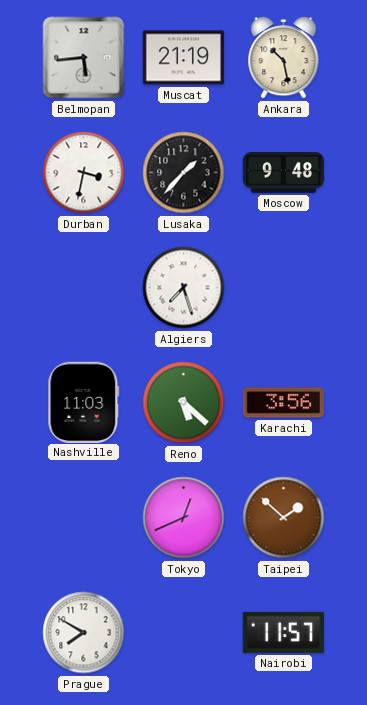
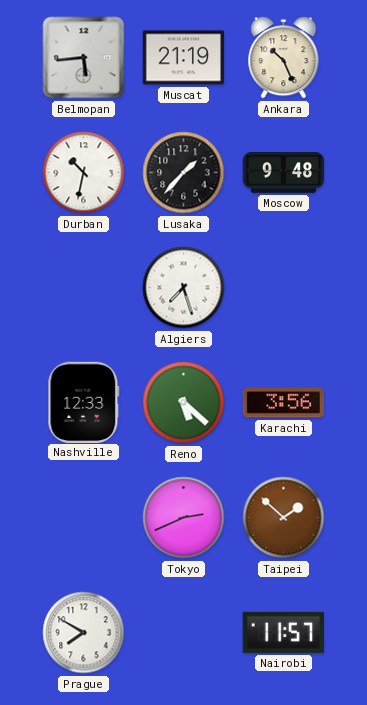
Ankara: 10:28 -> 10:26
Durban: 3:32 -> 10:32
Nashville: 11:03 -> 12:33
Tokyo: 12:41 -> 2:41
